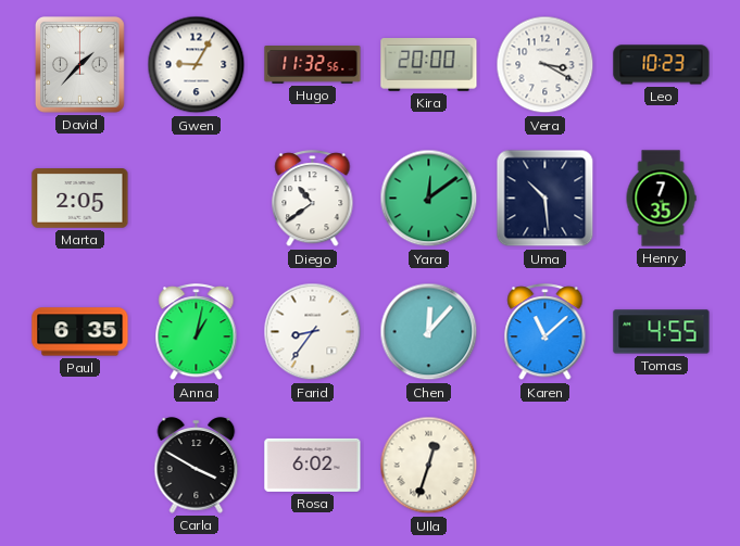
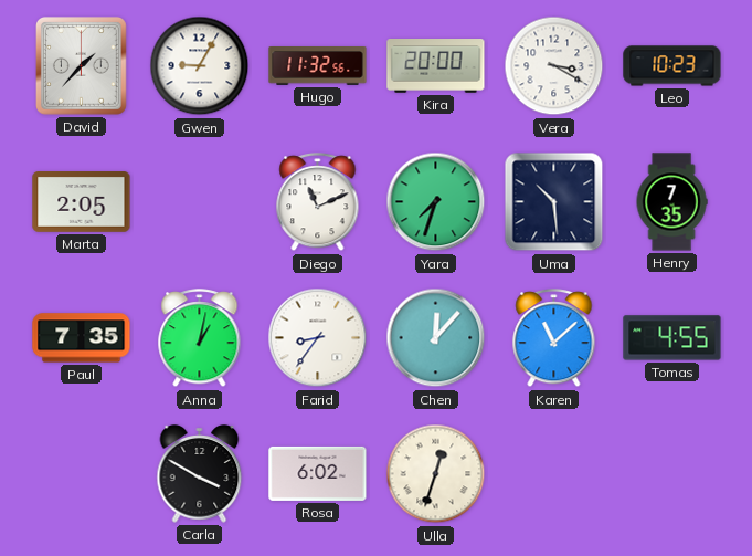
Diego: 10:39 -> 11:11
Yara: 12:09 -> 7:33
Paul: 6:35 -> 7:35
